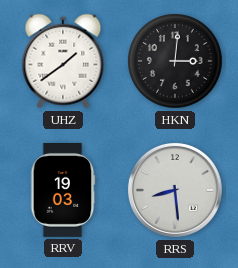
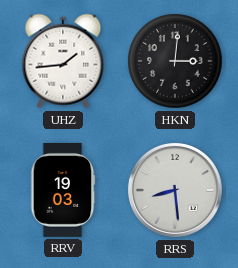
UHZ: 1:39 -> 1:44
